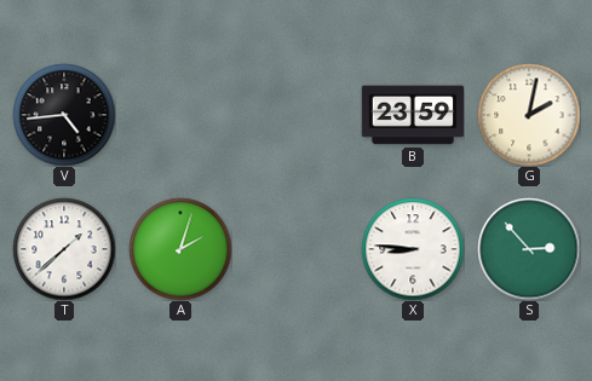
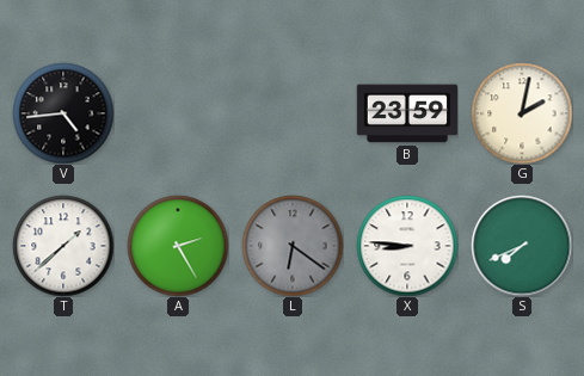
A: 2:03 -> 2:25
L: none -> 6:21
S: 2:53 -> 7:41
